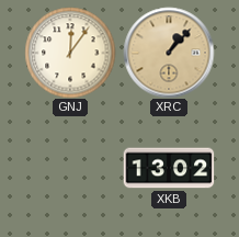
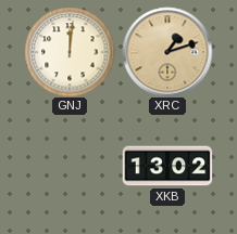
GNJ: 12:06 -> 12:01
XRC: 1:07 -> 1:12
